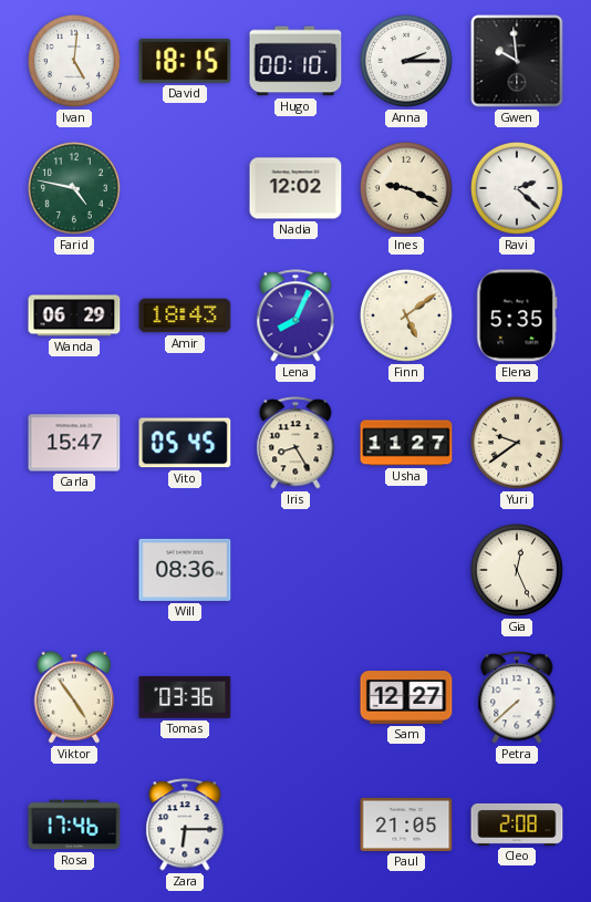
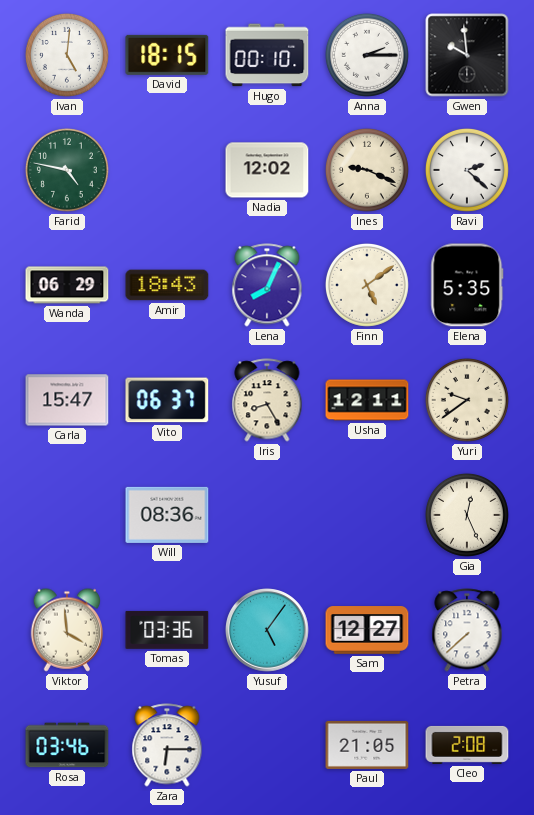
Vito: 05:45 -> 06:37
Usha: 11:27 -> 12:11
Viktor: 4:54 -> 3:59
Yusuf: none -> 5:06
Rosa: 17:46 -> 03:46
